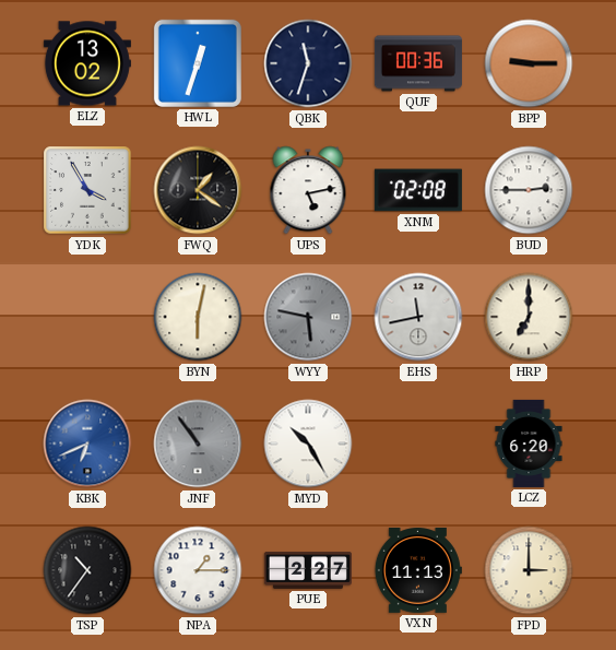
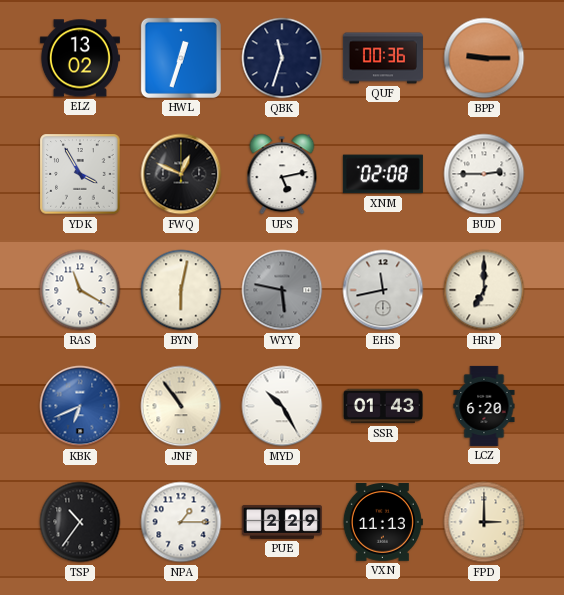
FWQ: 1:21 -> 12:49
RAS: none -> 11:20
JNF dial: grey -> cream
SSR: none -> 01:43
PUE: 2:27 -> 2:29
